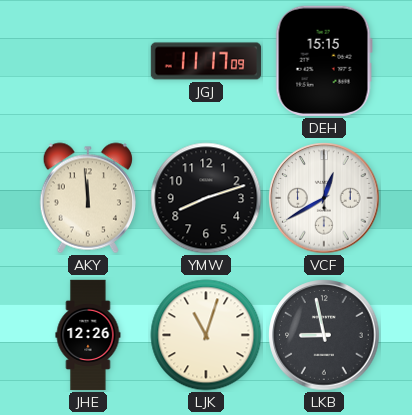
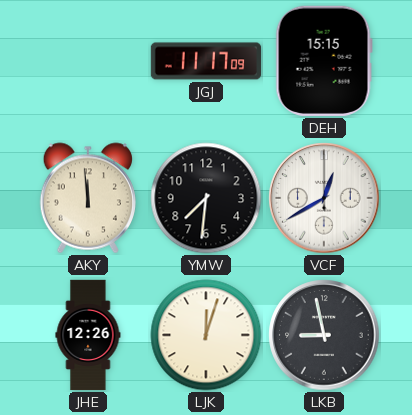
YMW: 8:12 -> 7:31
LJK: 11:03 -> 12:03
